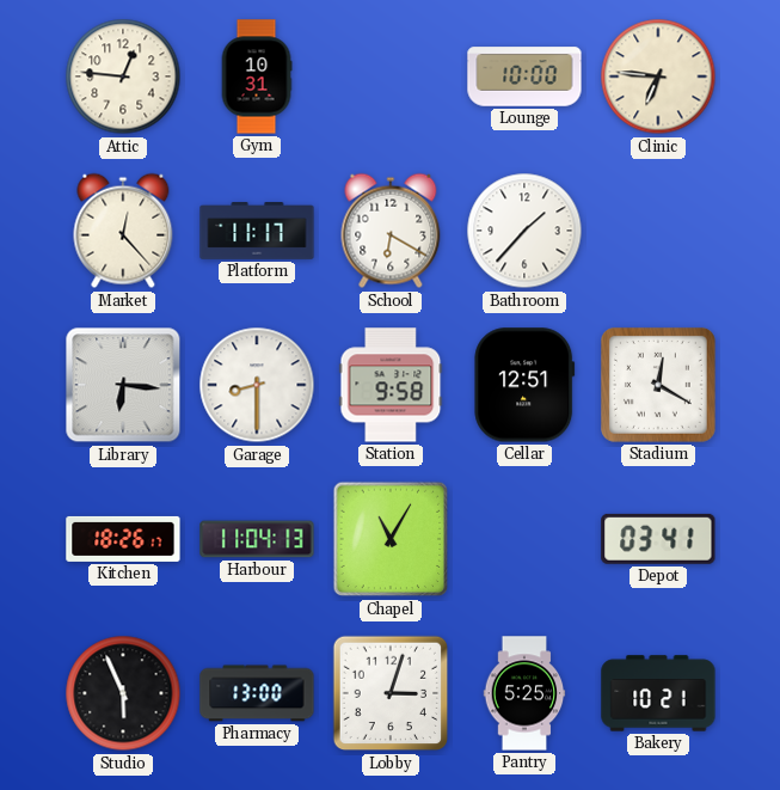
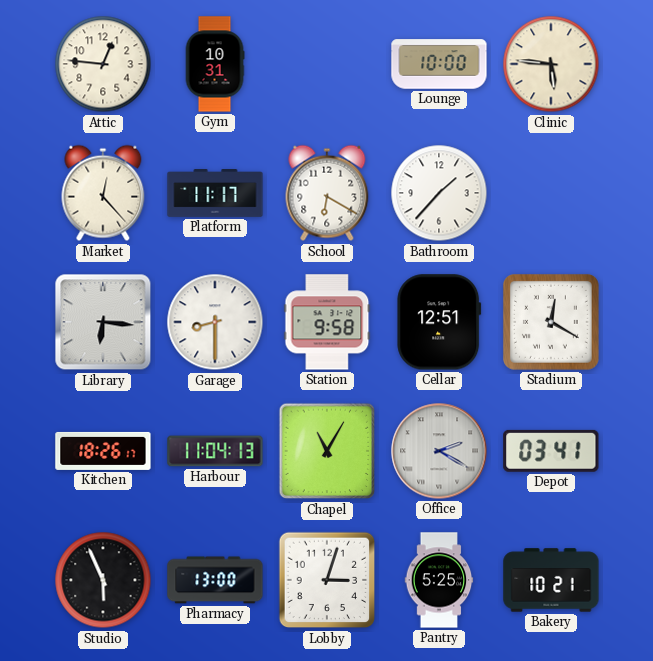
Clinic: 6:46 -> 5:46
Office: none -> 2:20
